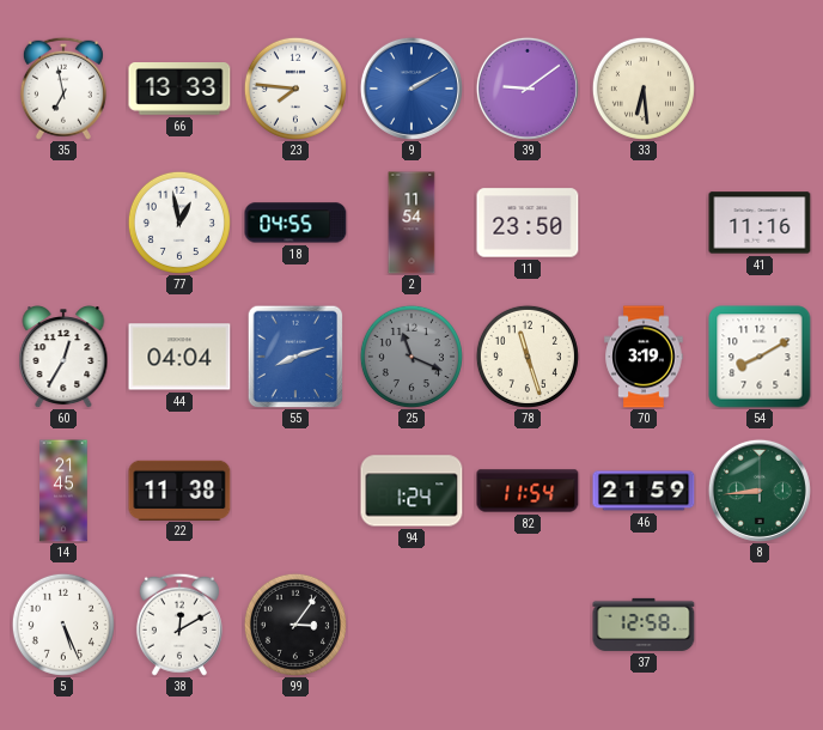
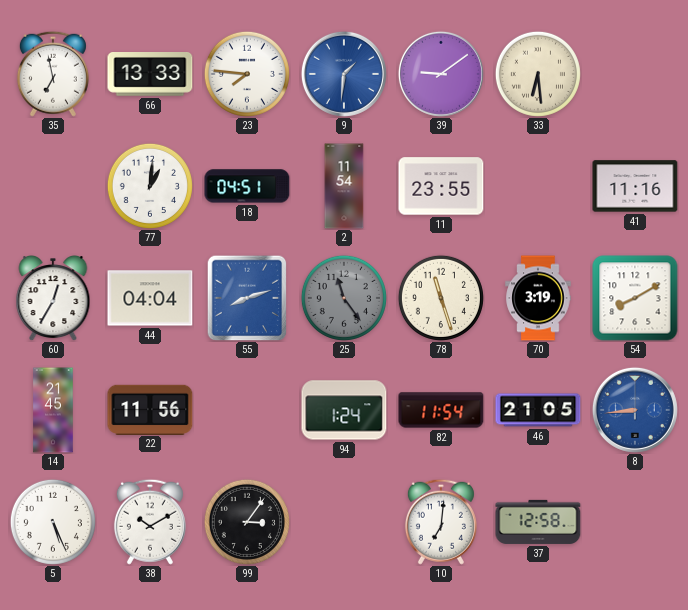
9: 2:10 -> 1:31
77: 12:58 -> 1:01
18: 04:55 -> 04:51
11: 23:50 -> 23:55
25: 11:19 -> 11:24
22: 11:38 -> 11:56
46: 21:59 -> 21:05
8 dial: green -> blue
38: 12:10 -> 10:10
10: none -> 7:01
